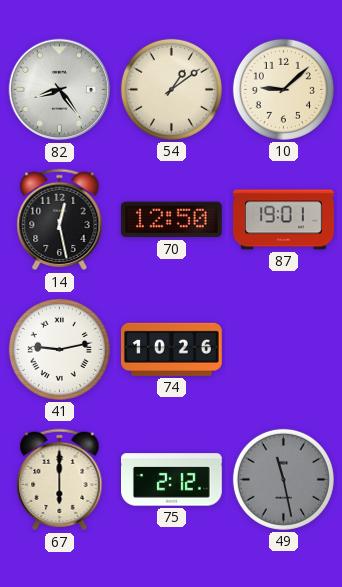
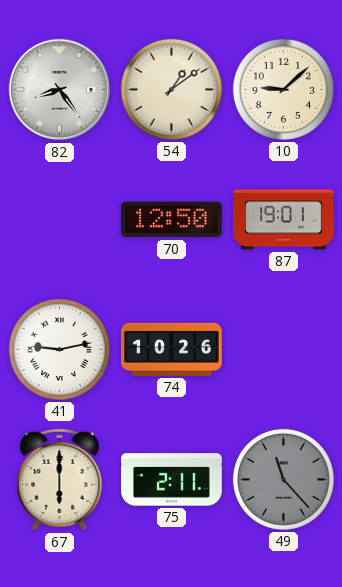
14: 12:28 -> none
75: 2:12 -> 2:11
49: 11:28 -> 11:23
